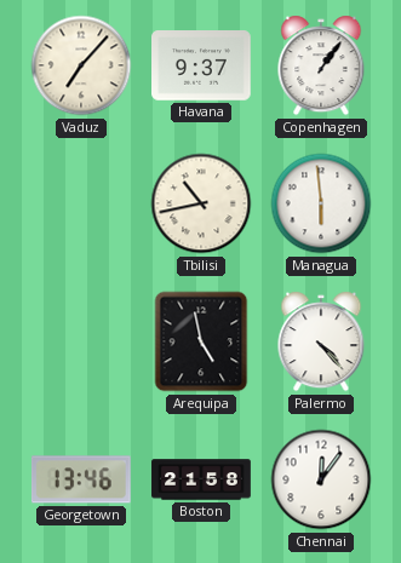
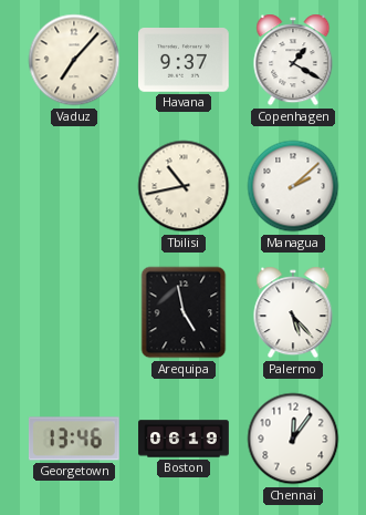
Copenhagen: 1:06 -> 1:20
Managua: 5:59 -> 2:08
Palermo: 4:23 -> 5:23
Boston: 21:58 -> 06:19
